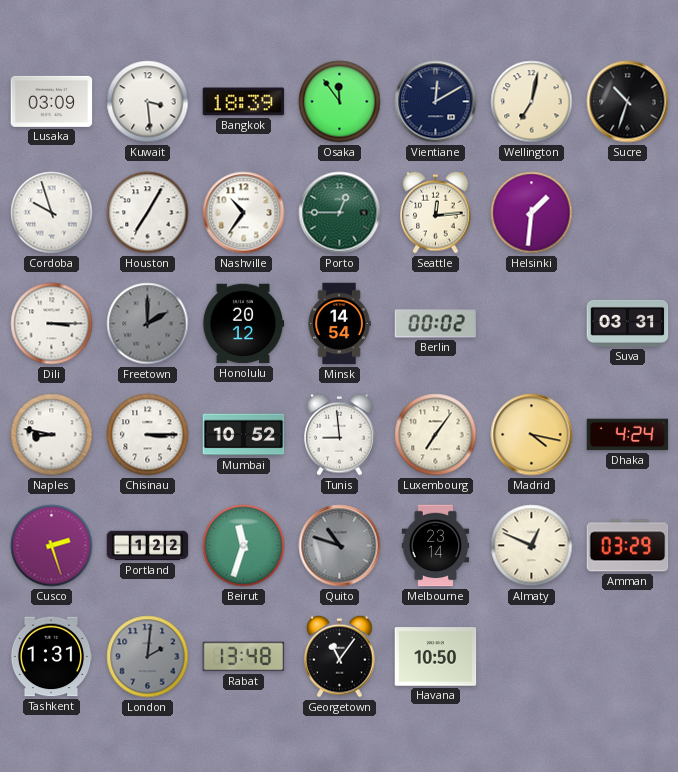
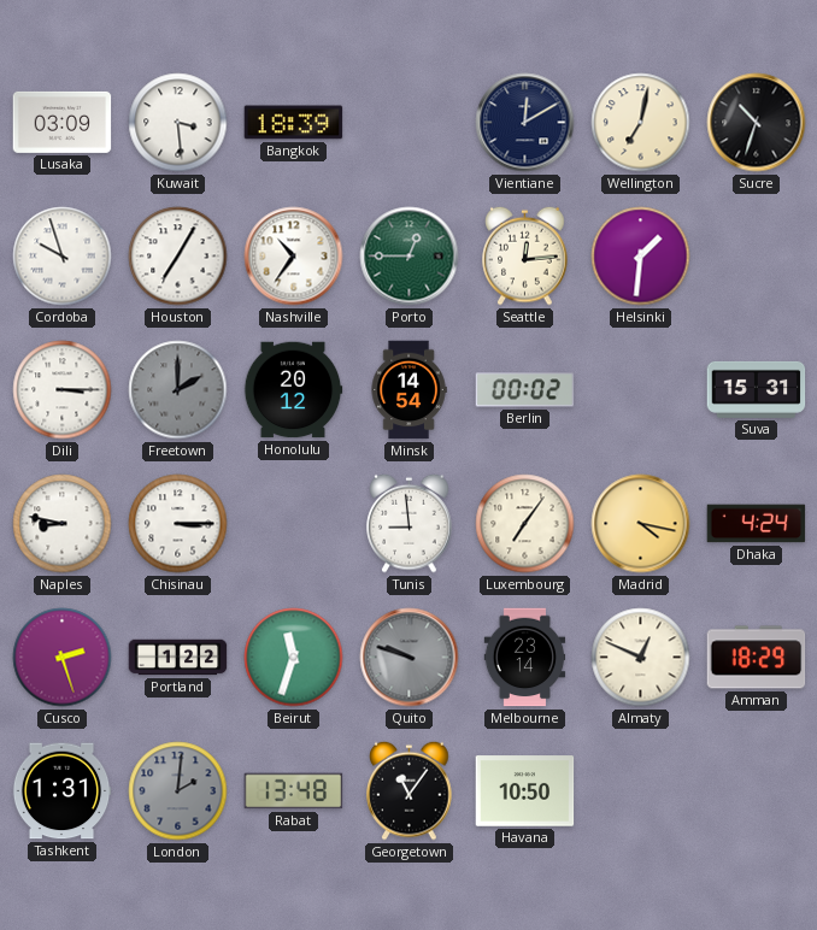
Osaka: 11:54 -> none
Suva: 03:31 -> 15:31
Mumbai: 10:52 -> none
Quito: 10:48 -> 9:48
Amman: 03:29 -> 18:29
